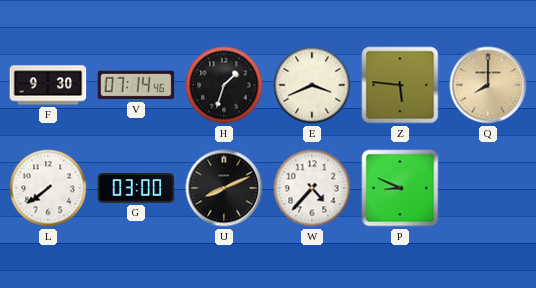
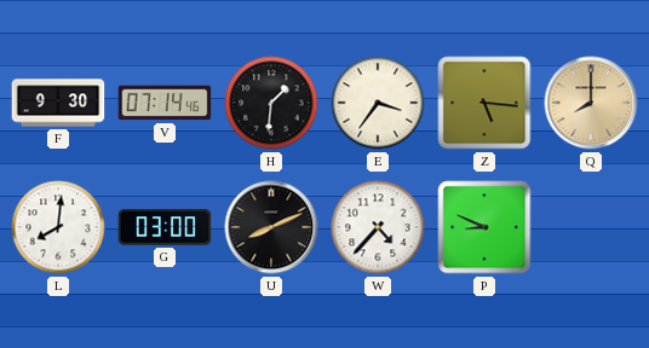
H: 1:33 -> 1:31
E: 3:41 -> 3:36
Z: 5:46 -> 5:16
L: 7:39 -> 8:01
